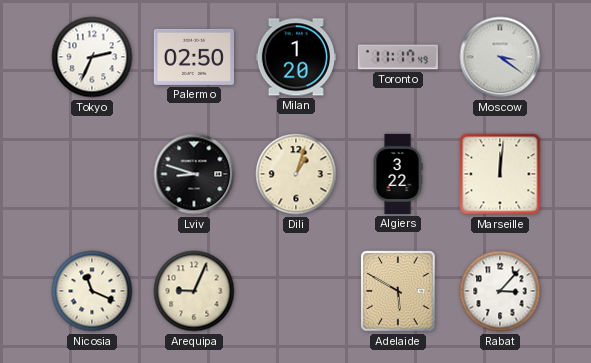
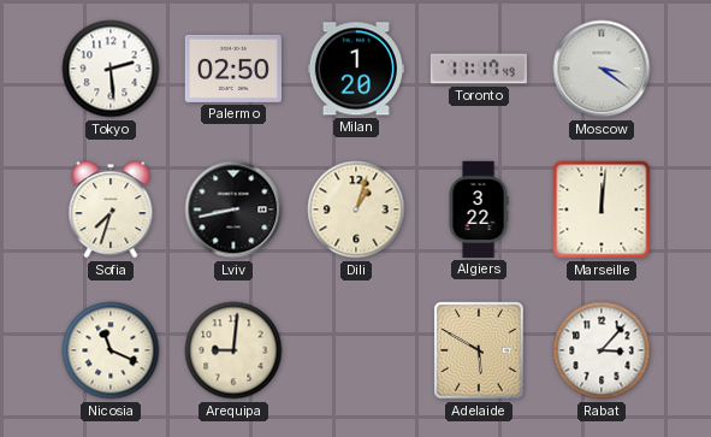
Tokyo: 2:34 -> 2:29
Sofia: none -> 7:33
Lviv: 8:48 -> 8:43
Arequipa: 9:04 -> 9:01
